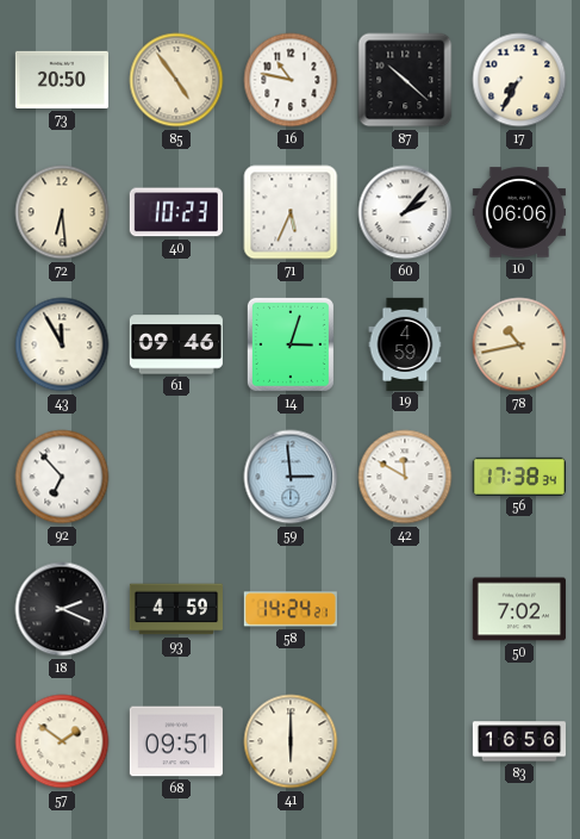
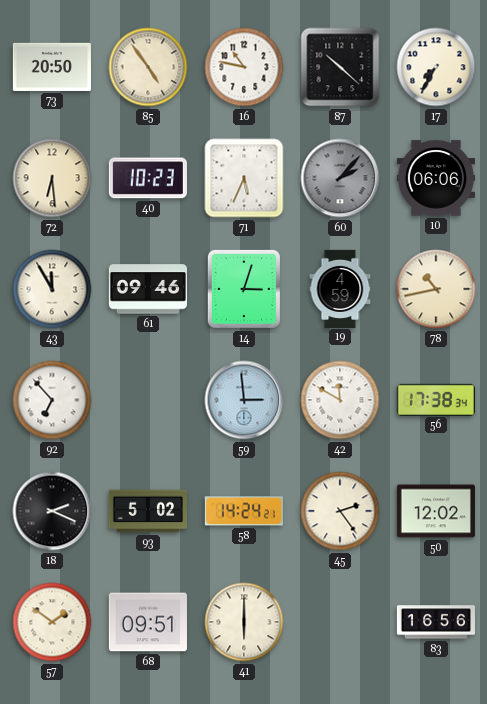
60 dial: white -> grey
93: 4:59 -> 5:02
45: none -> 2:24
50: 7:02 -> 12:02
